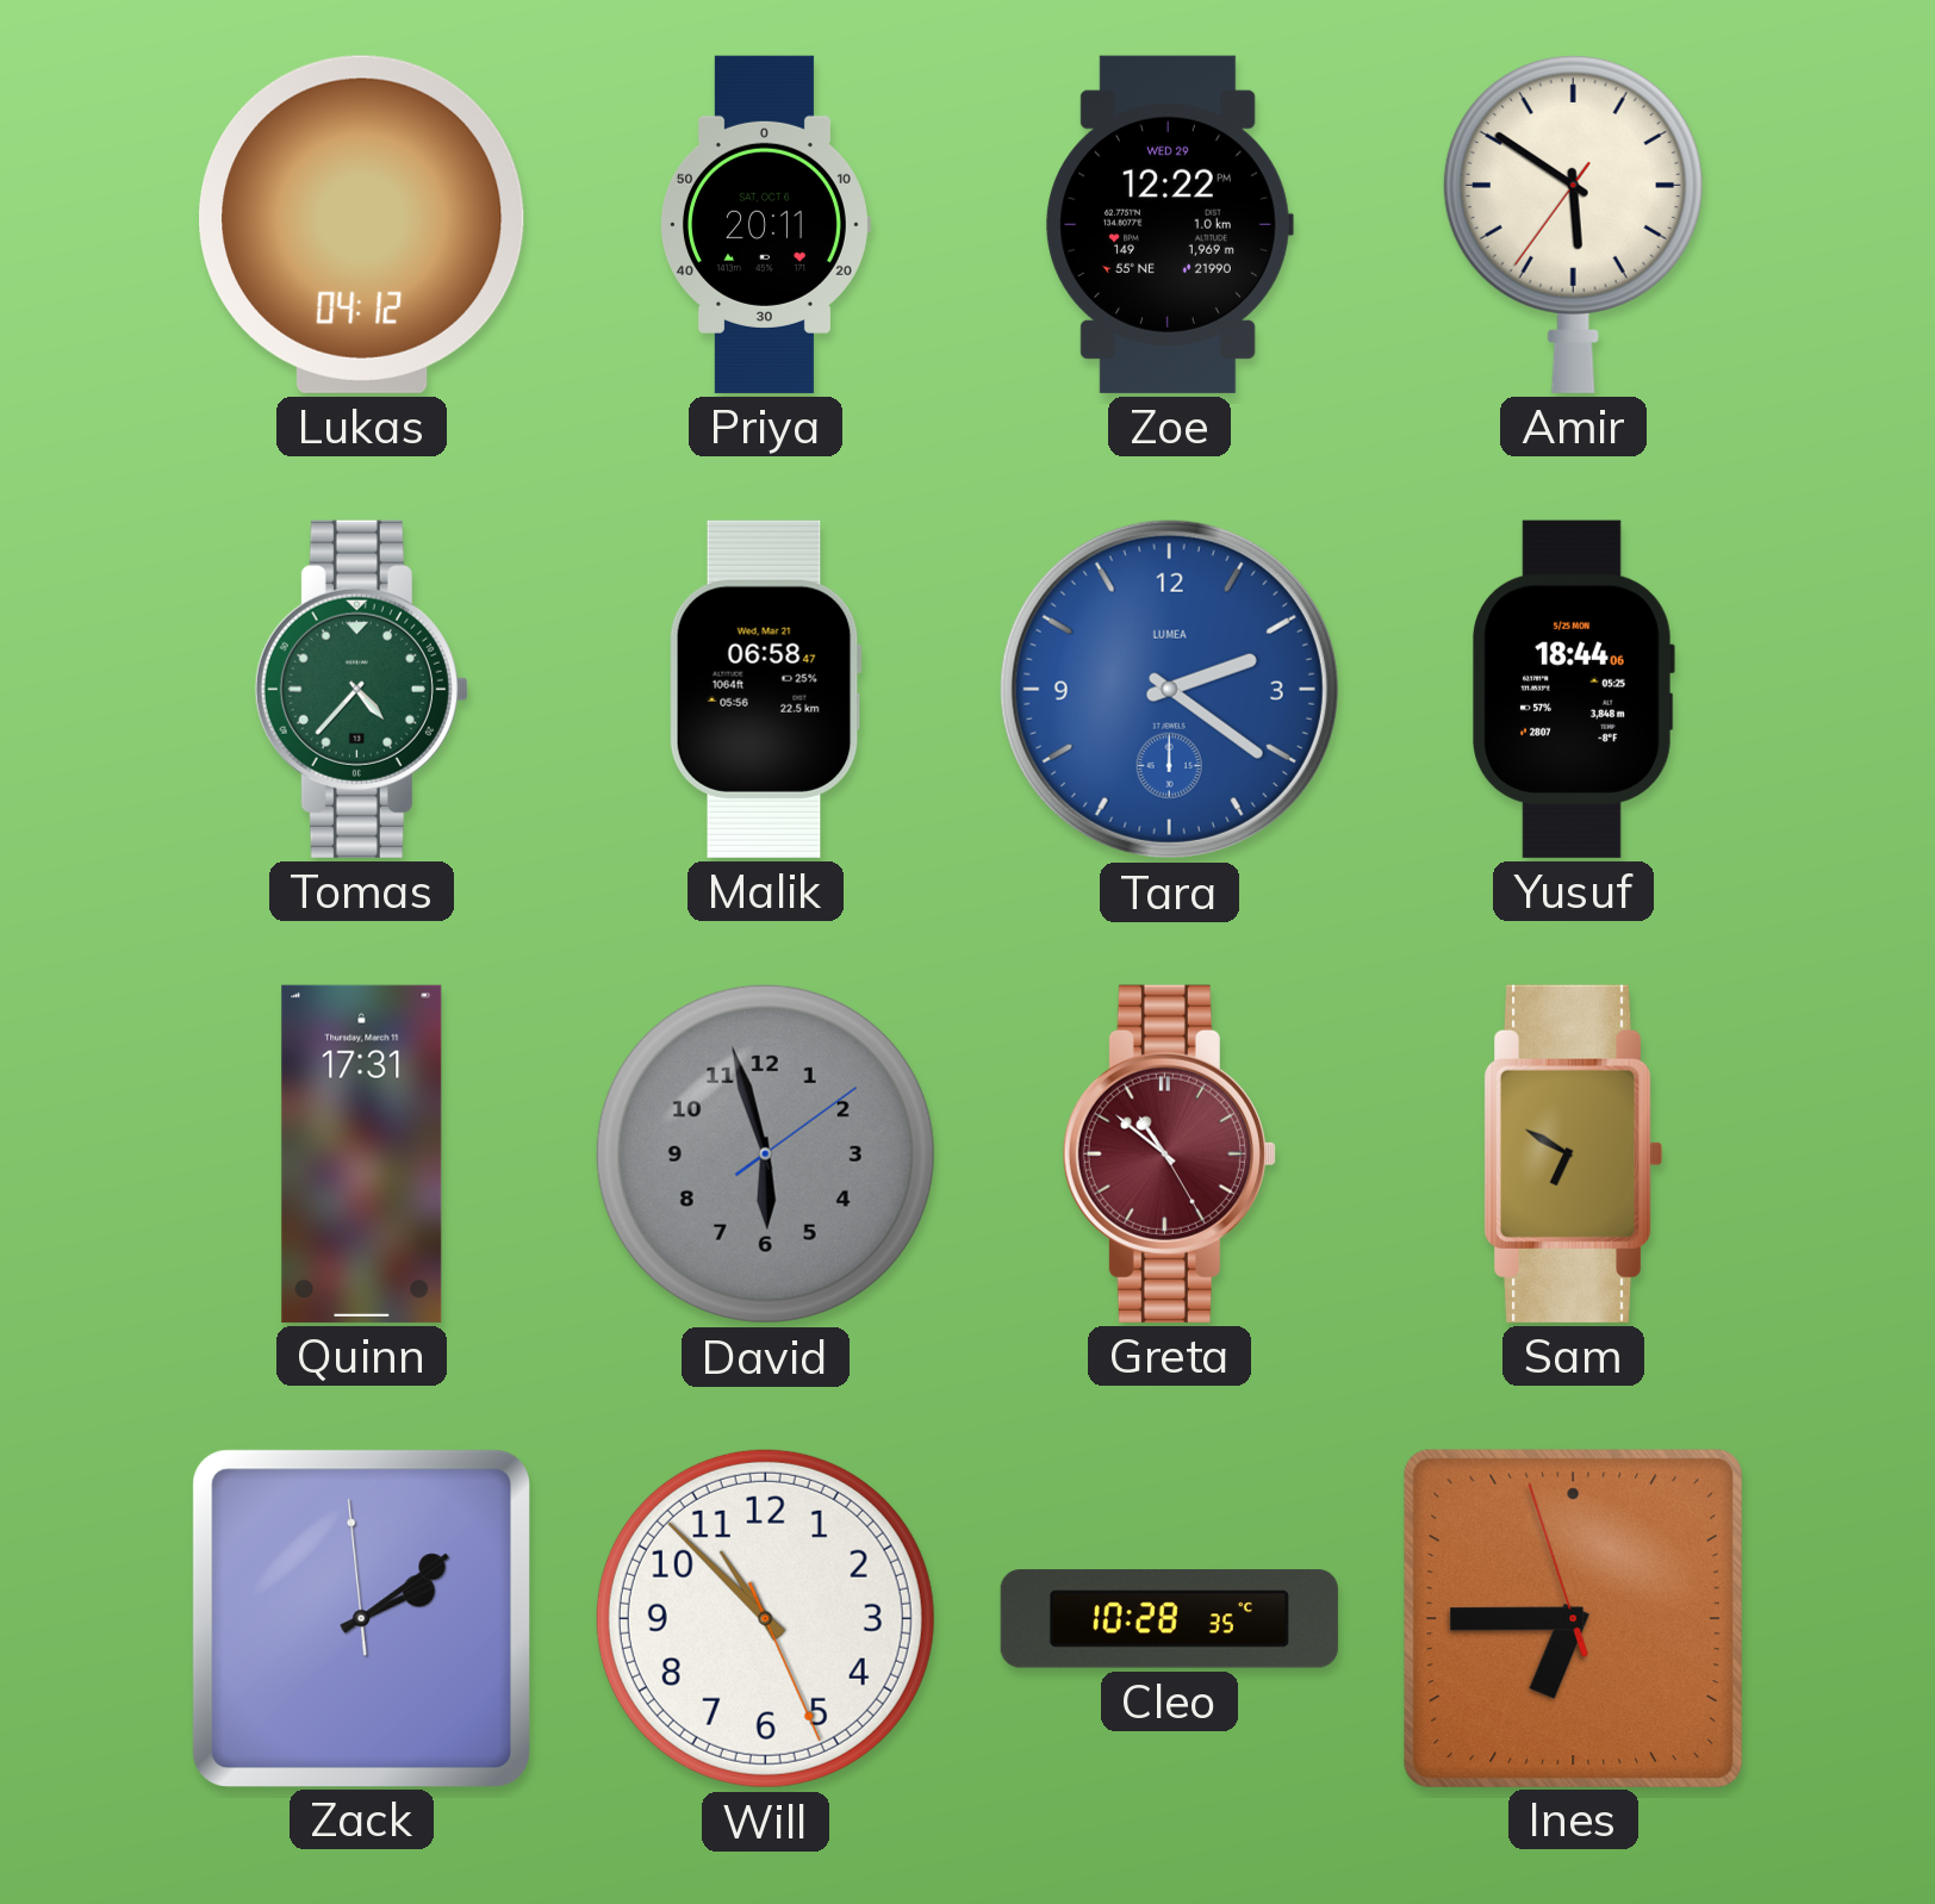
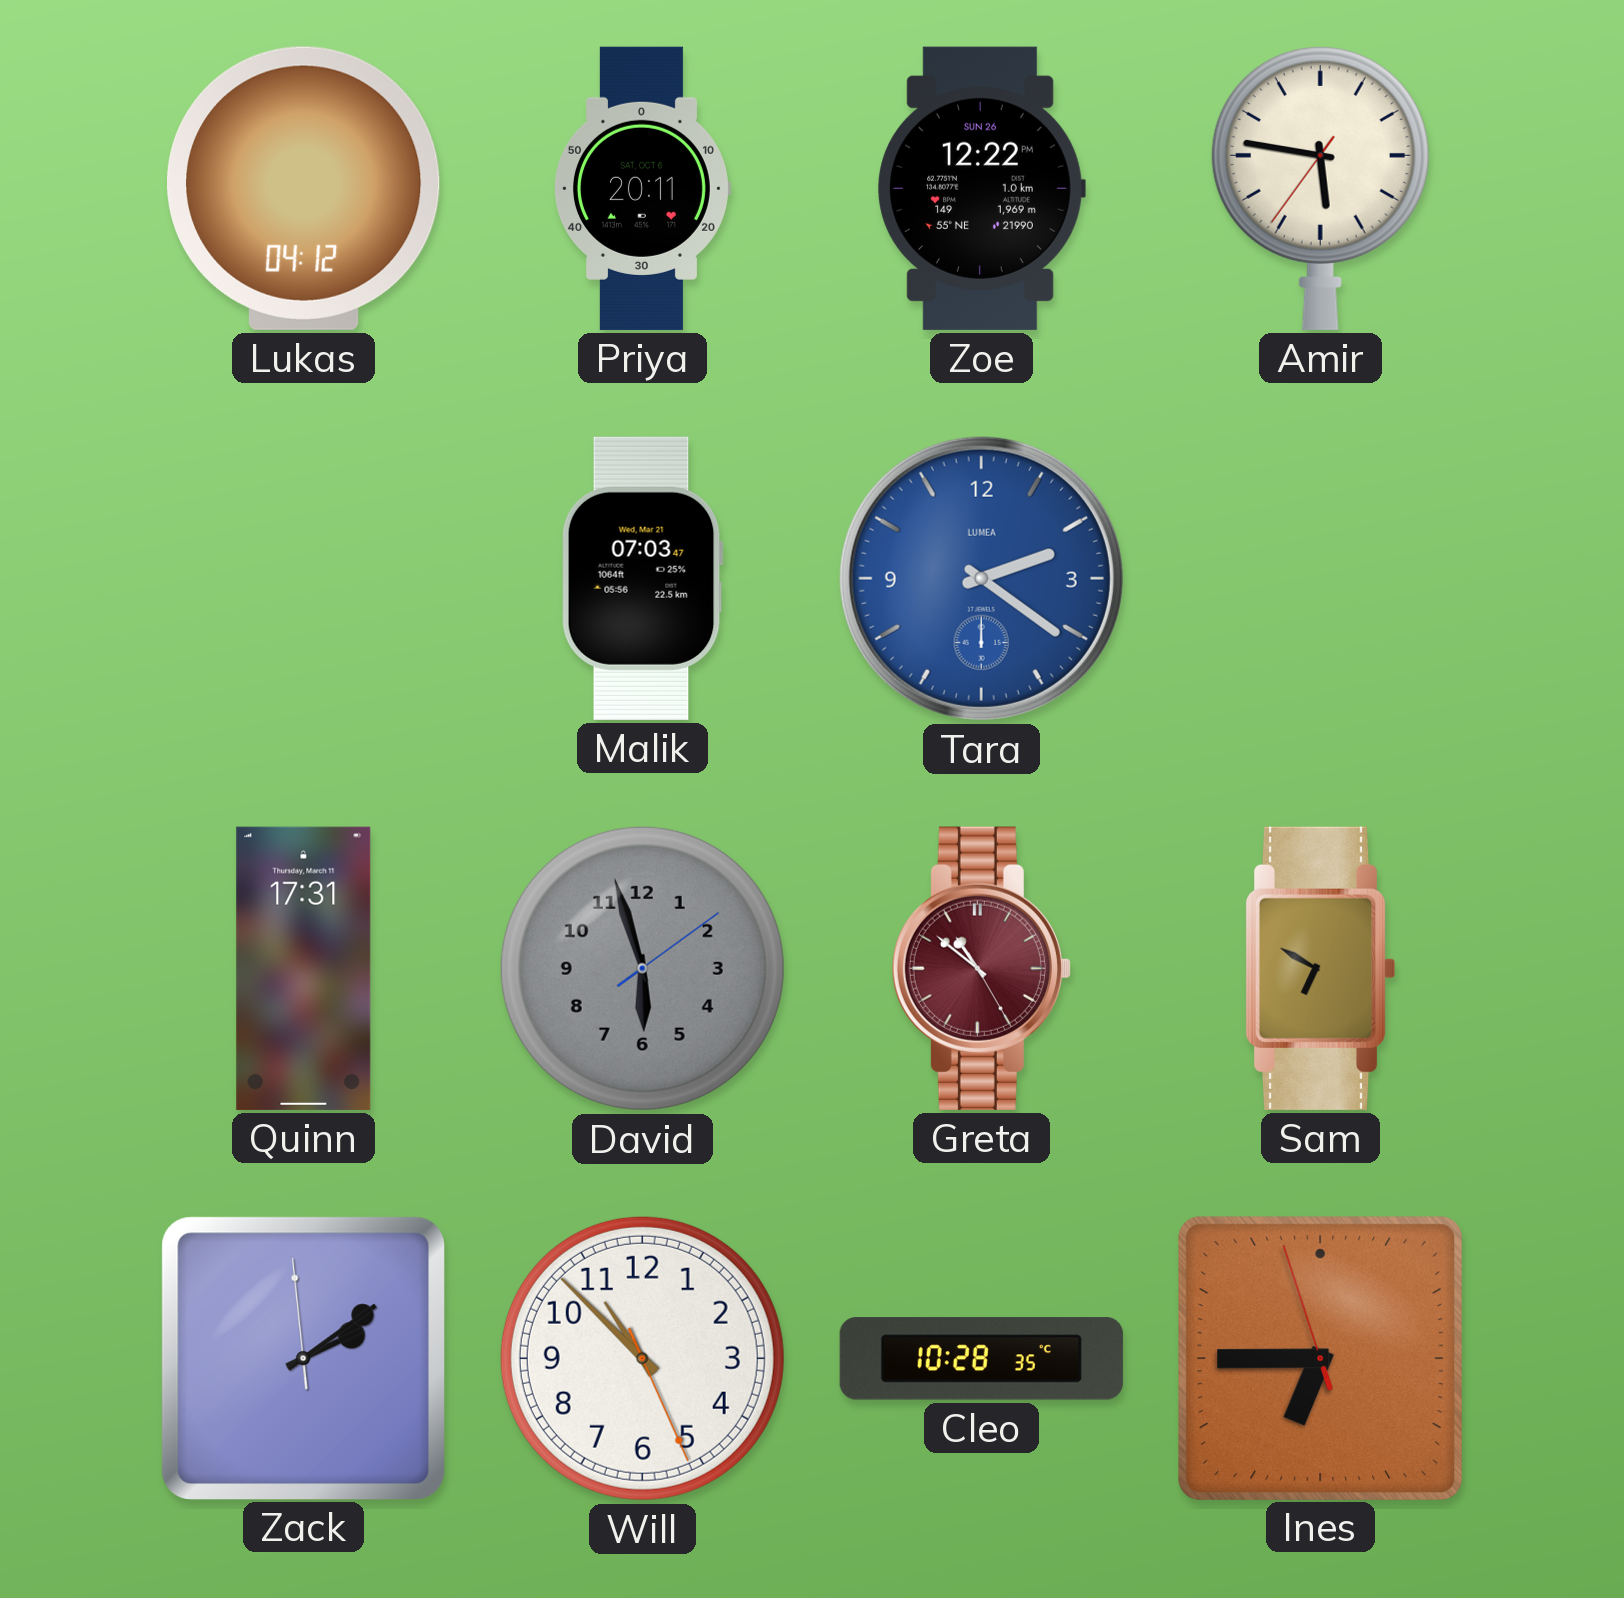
Zoe date: WED 29 -> SUN 26
Amir: 5:50 -> 5:46
Tomas: 4:37 -> none
Malik: 06:58 -> 07:03
Yusuf: 18:44 -> none
